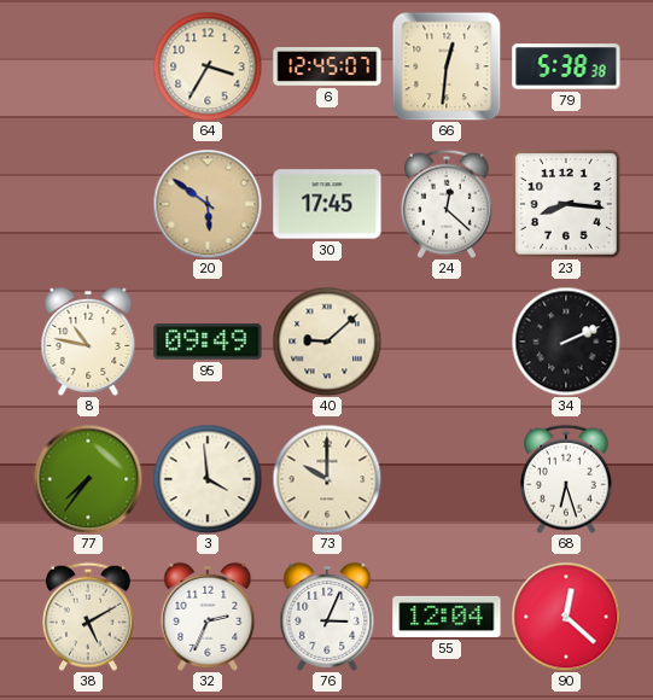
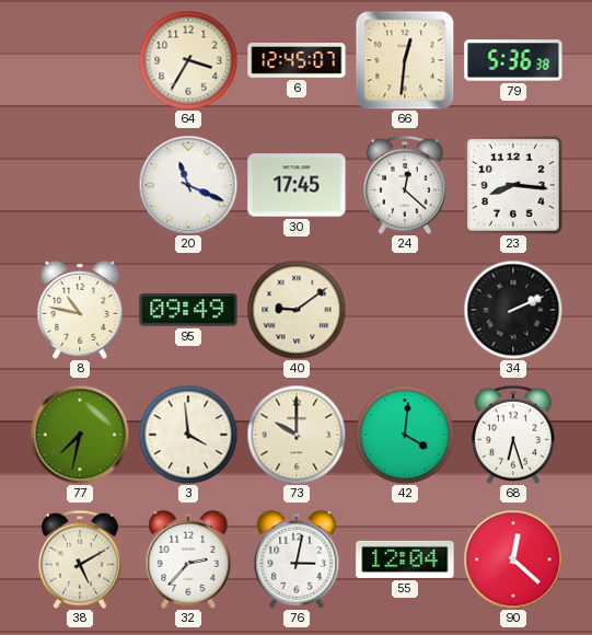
79: 5:38 -> 5:36
20: 5:51 -> 11:19
20 dial: champagne -> white
40: 9:08 -> 9:09
77: 7:36 -> 7:32
42: none -> 4:01
32: 2:34 -> 2:37
76: 3:04 -> 3:02
